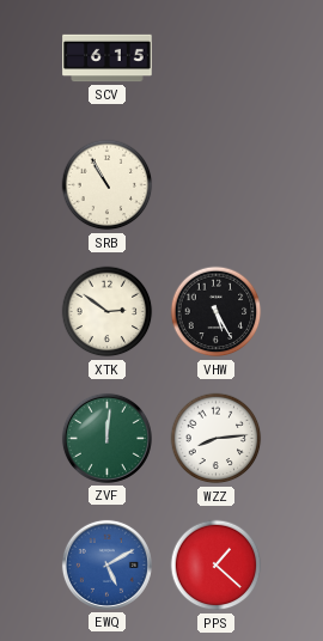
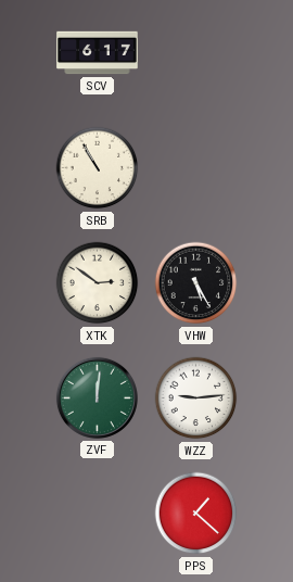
SCV: 6:15 -> 6:17
WZZ: 8:14 -> 9:14
EWQ: 5:10 -> none
